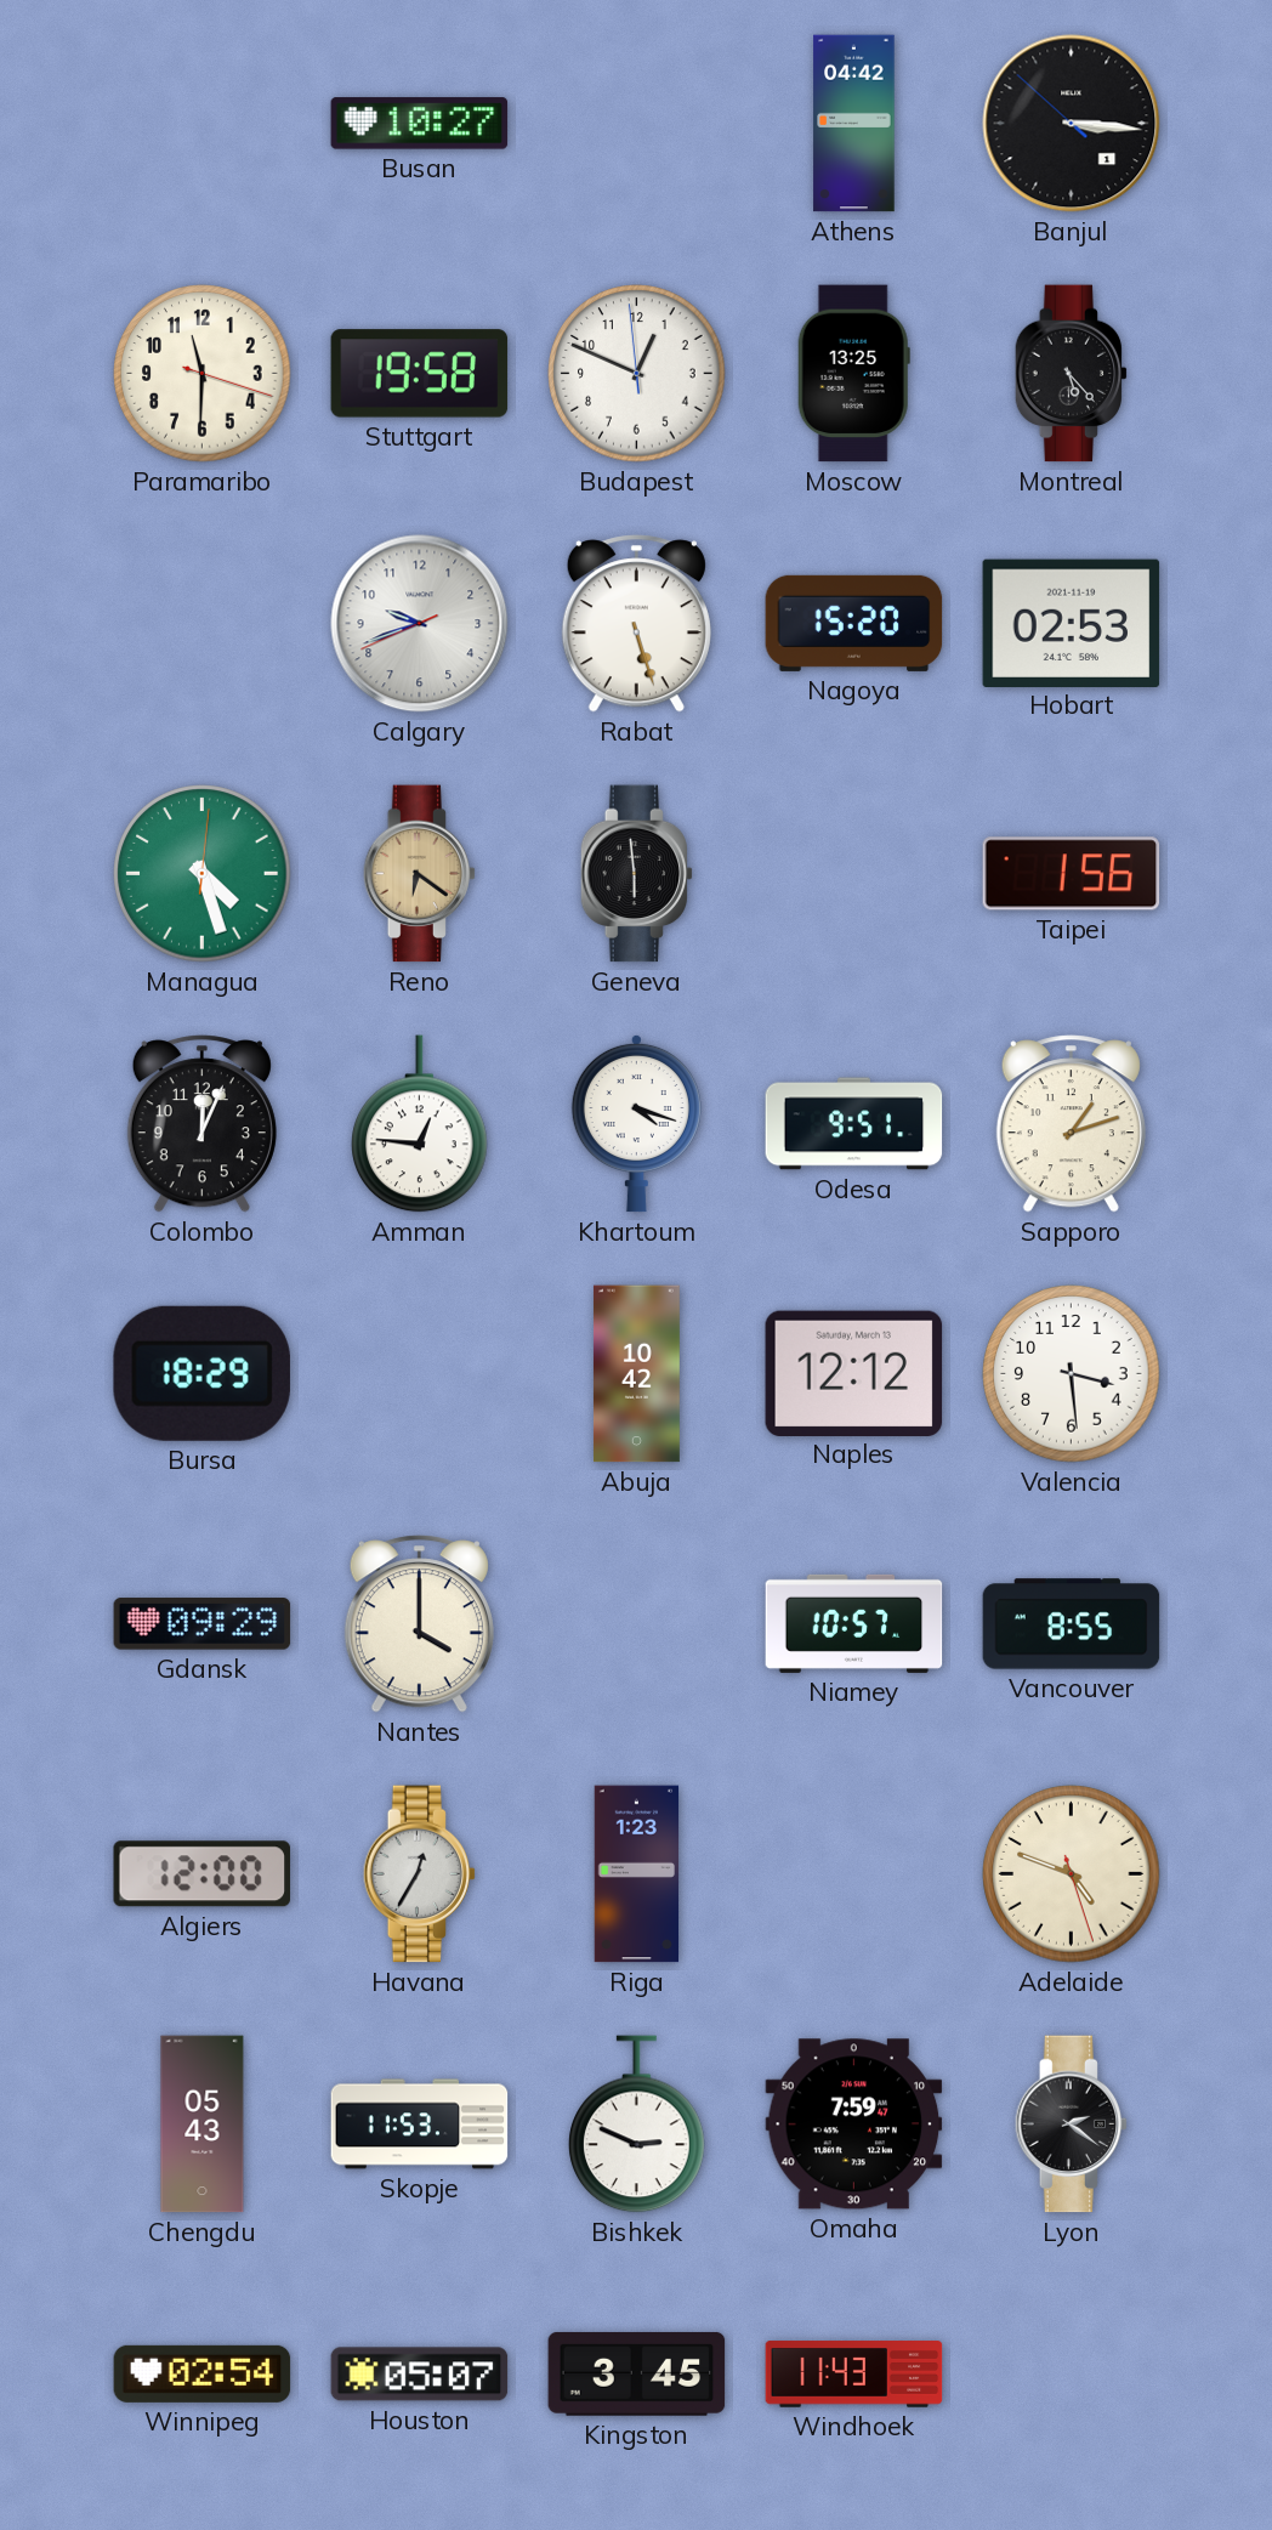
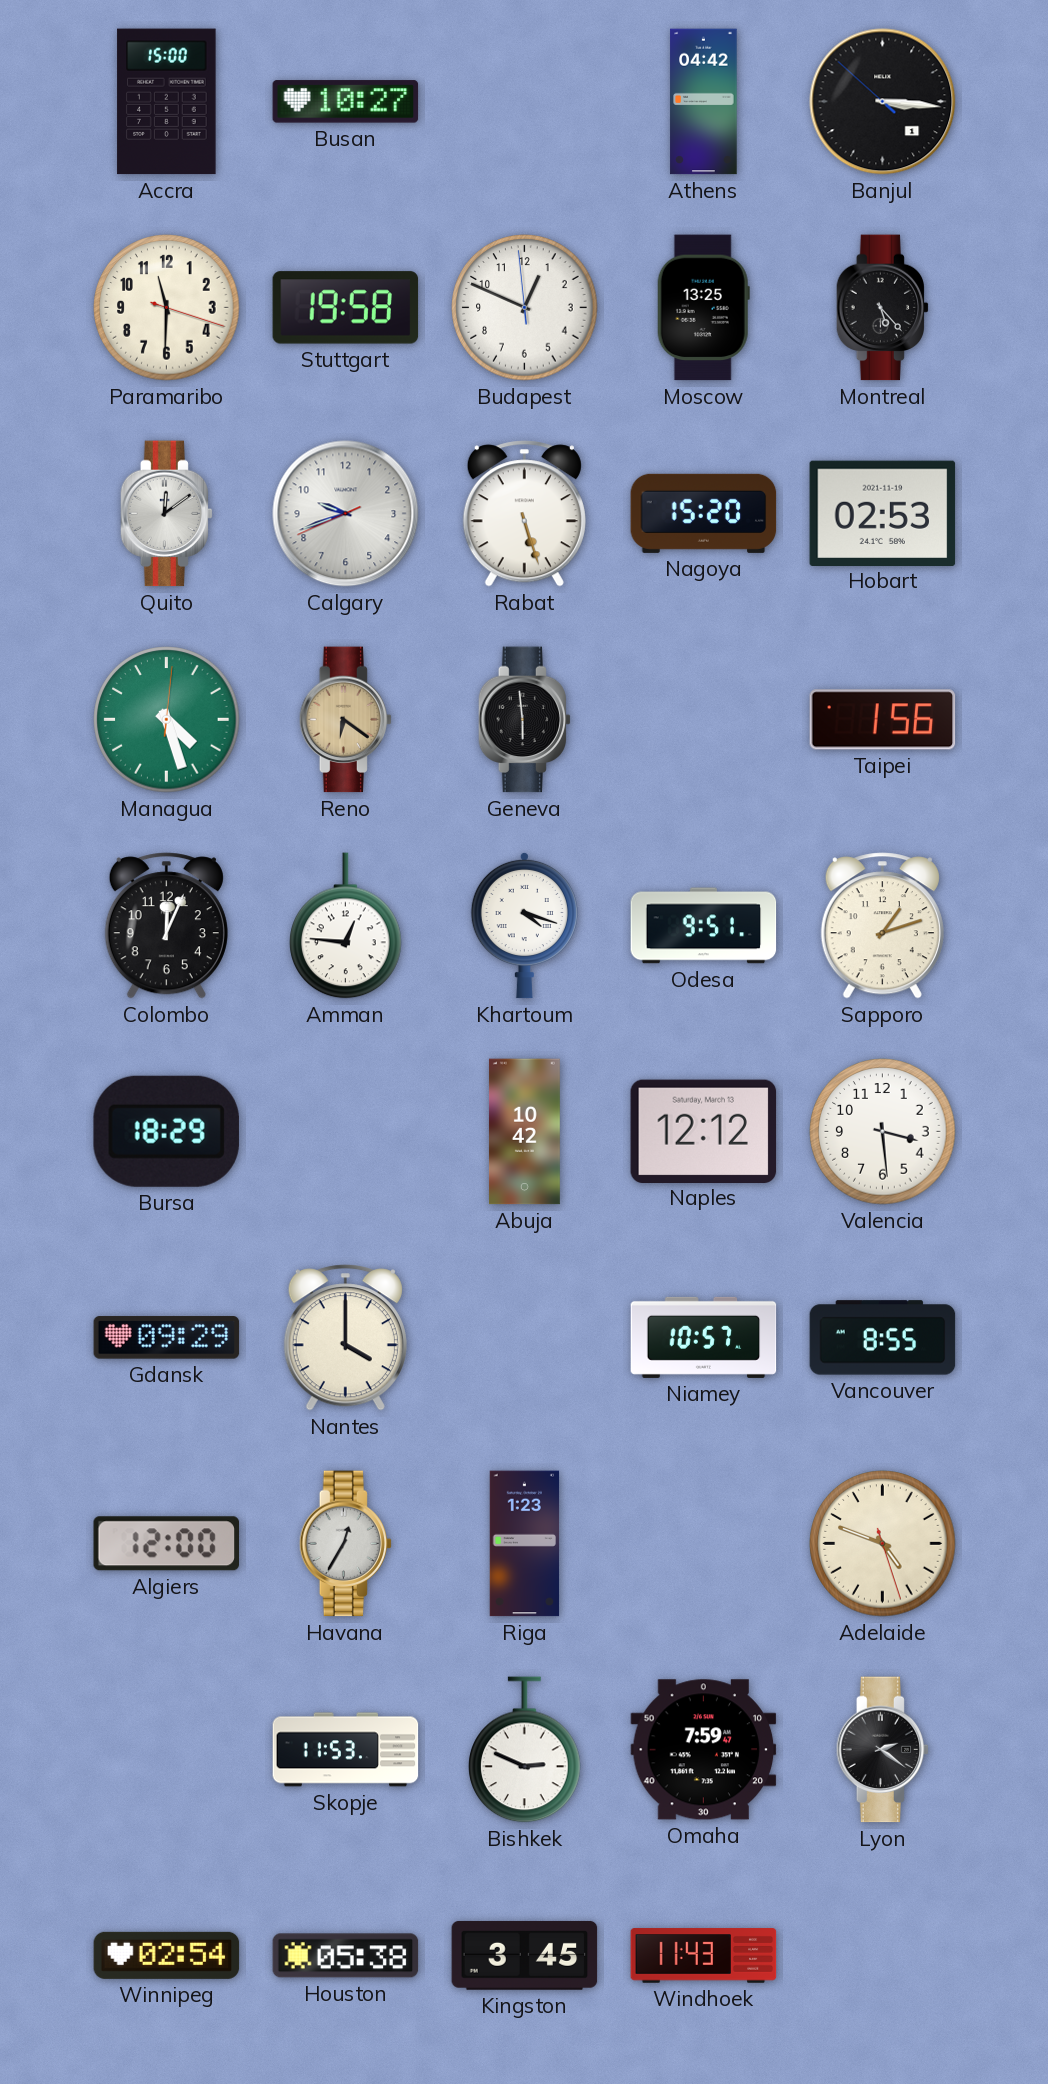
Accra: none -> 15:00
Quito: none -> 12:09
Chengdu: 05:43 -> none
Houston: 05:07 -> 05:38
